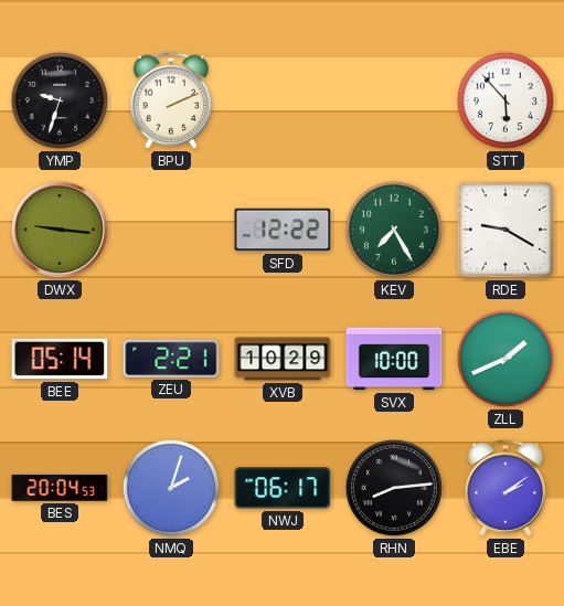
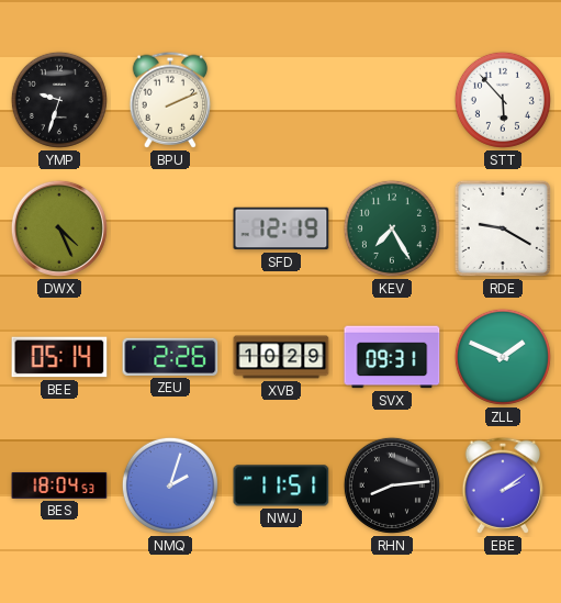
DWX: 9:16 -> 4:26
SFD: 12:22 -> 12:19
ZEU: 2:21 -> 2:26
SVX: 10:00 -> 09:31
ZLL: 1:41 -> 1:49
BES: 20:04 -> 18:04
NWJ: 06:17 -> 11:51
